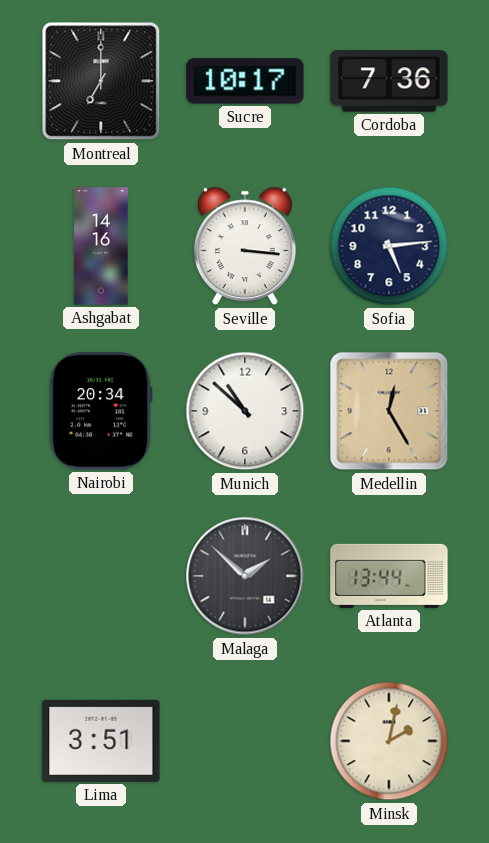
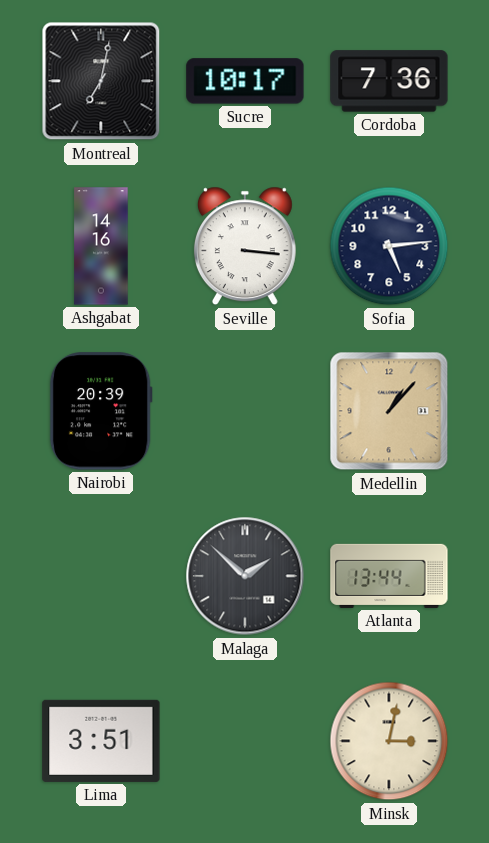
Montreal: 7:00 -> 7:02
Nairobi: 20:34 -> 20:39
Munich: 10:52 -> none
Medellin: 12:25 -> 1:07
Minsk: 2:02 -> 3:02
